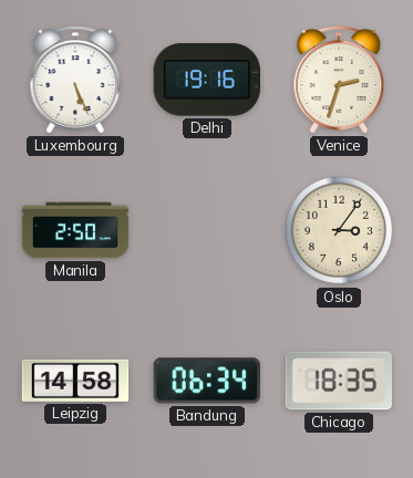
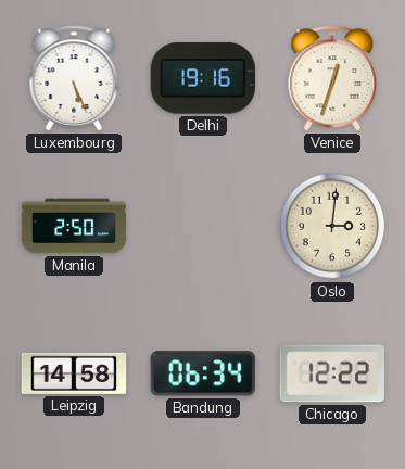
Venice: 2:33 -> 12:33
Oslo: 3:06 -> 3:01
Chicago: 18:35 -> 12:22
